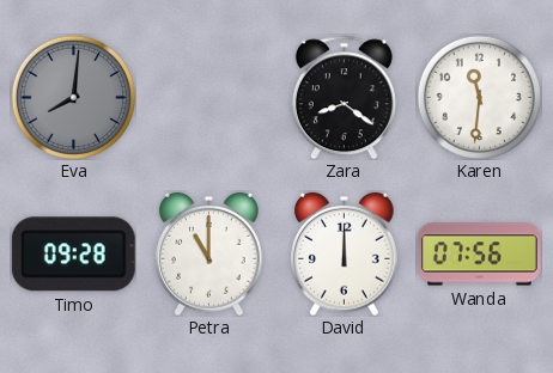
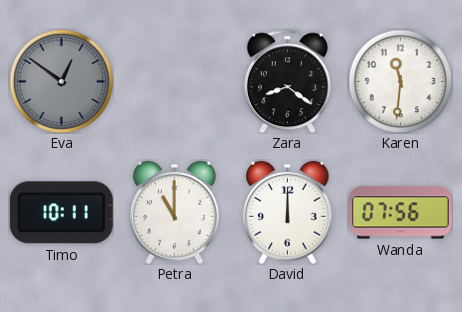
Eva: 8:01 -> 12:51
Timo: 09:28 -> 10:11
